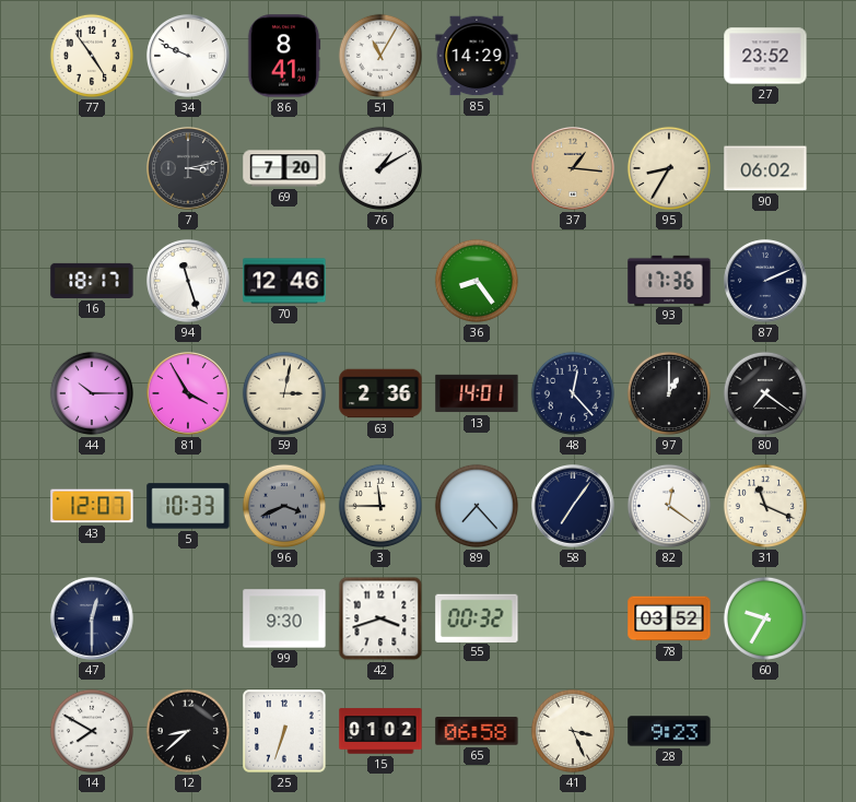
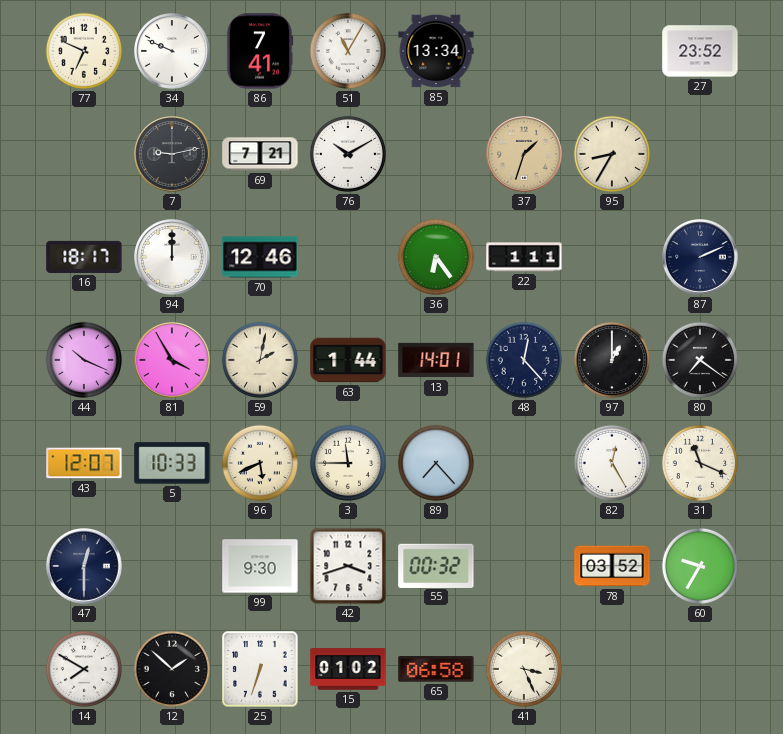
77: 4:54 -> 6:49
86: 8:41 -> 7:41
85: 14:29 -> 13:34
7: 3:13 -> 9:13
69: 7:20 -> 7:21
76: 1:10 -> 10:10
37: 1:16 -> 1:33
90: 06:02 -> none
94: 11:27 -> 12:00
36: 8:24 -> 6:24
22: none -> 1:11
93: 17:36 -> none
44: 10:15 -> 10:19
59: 3:02 -> 2:02
63: 2:36 -> 1:44
96: 3:41 -> 5:41
96 dial: grey -> cream
58: 7:06 -> none
82: 12:21 -> 12:25
12: 8:38 -> 1:52
28: 9:23 -> none
